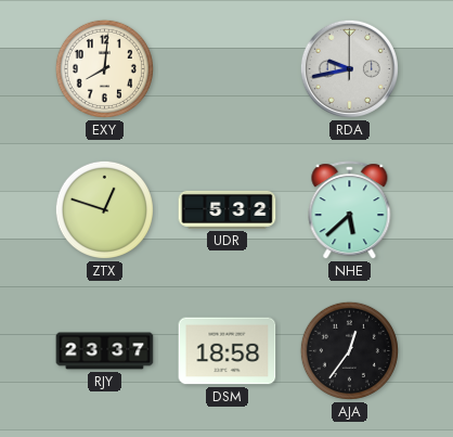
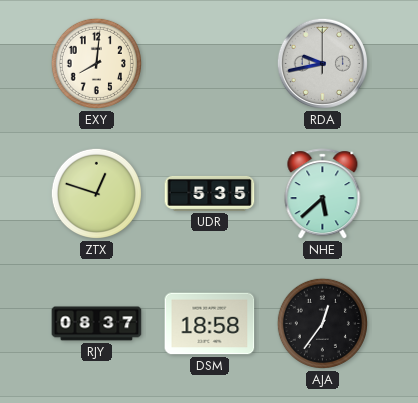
UDR: 5:32 -> 5:35
RJY: 23:37 -> 08:37
